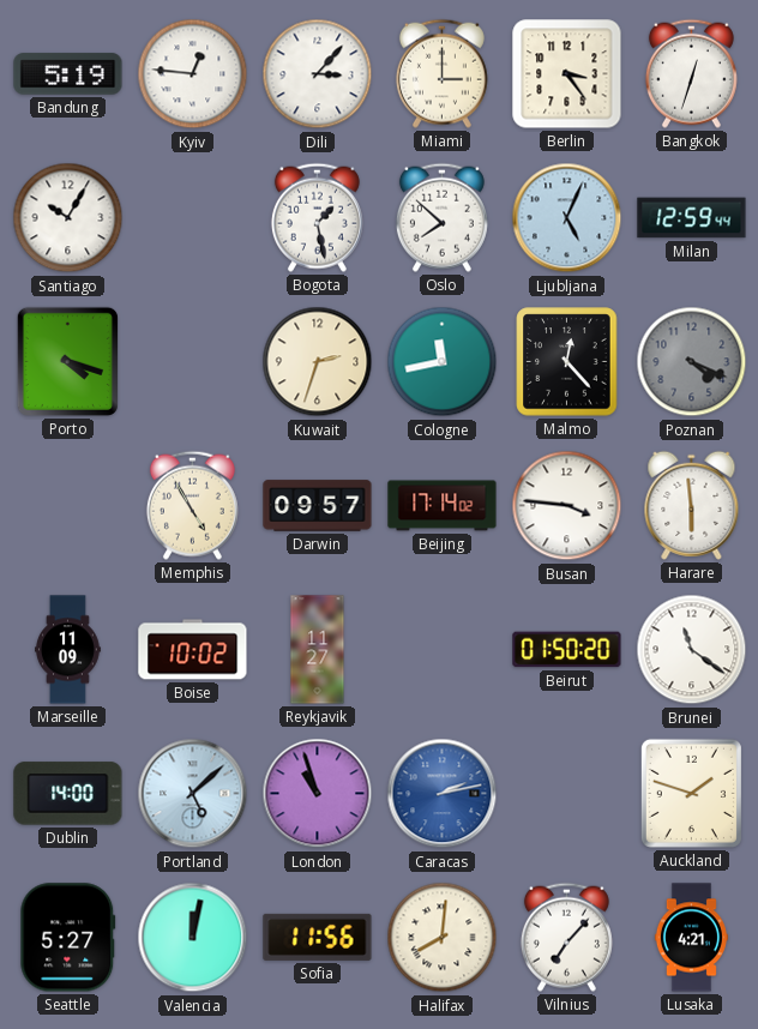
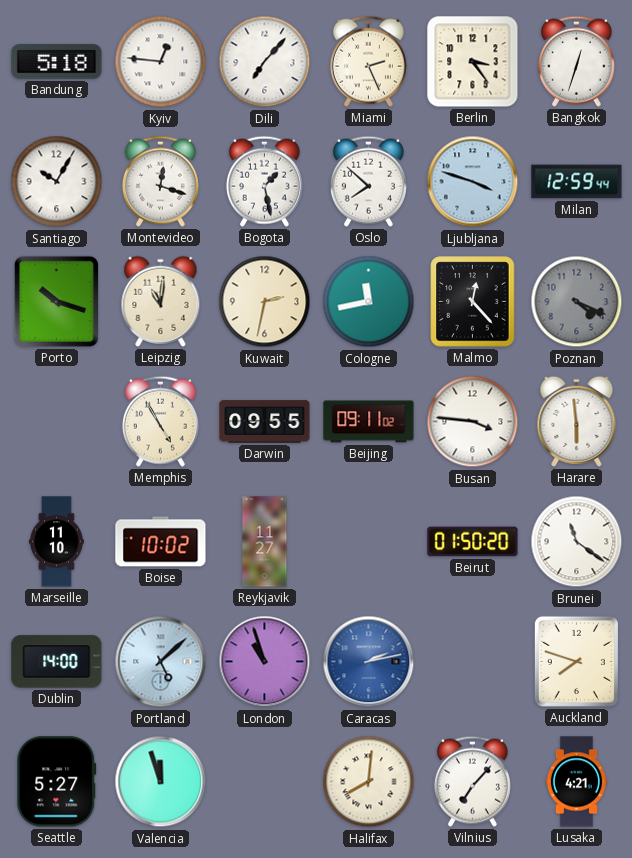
Bandung: 5:19 -> 5:18
Dili: 3:07 -> 7:07
Miami: 3:00 -> 2:26
Montevideo: none -> 12:18
Ljubljana: 5:04 -> 3:48
Porto: 4:18 -> 10:18
Leipzig: none -> 11:01
Kuwait: 2:33 -> 2:32
Darwin: 09:57 -> 09:55
Beijing: 17:14 -> 09:11
Marseille: 11:09 -> 11:10
Auckland: 1:48 -> 7:48
Valencia: 12:02 -> 11:57
Sofia: 11:56 -> none
